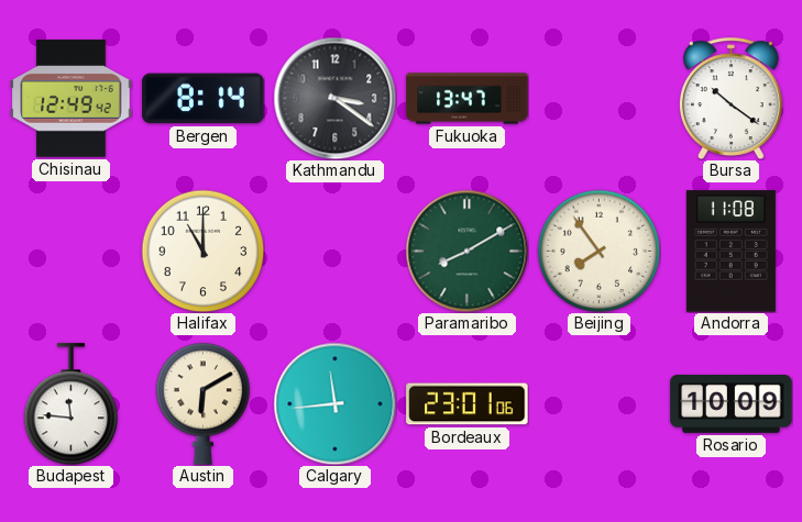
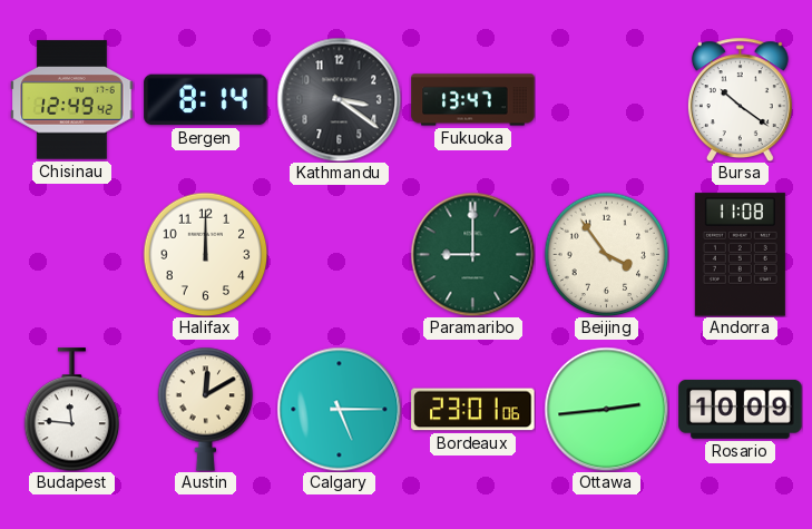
Halifax: 11:00 -> 12:00
Paramaribo: 8:10 -> 9:00
Beijing: 7:54 -> 3:54
Austin: 6:10 -> 12:10
Calgary: 11:44 -> 5:15
Ottawa: none -> 2:44
